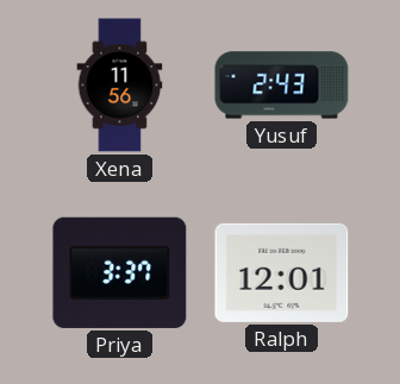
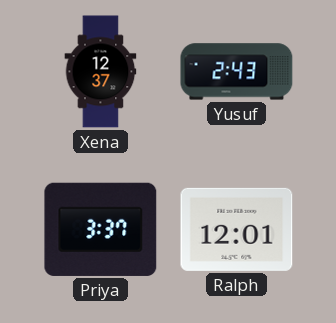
Xena: 11:56 -> 12:37
